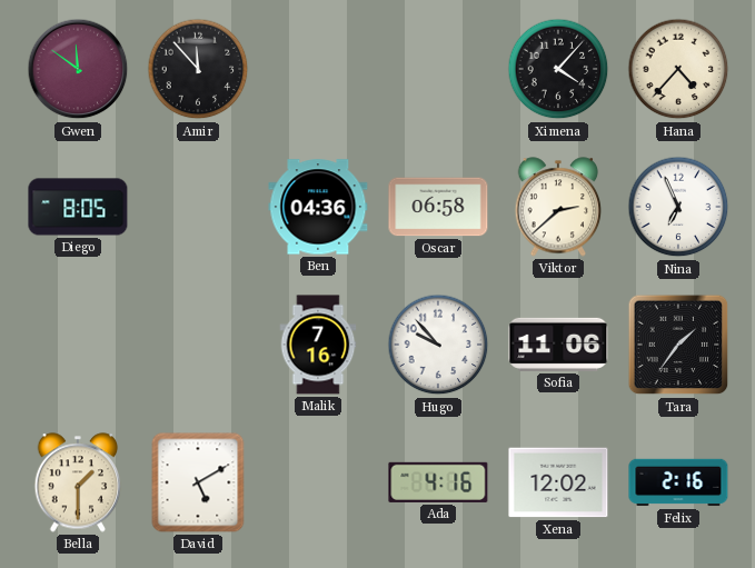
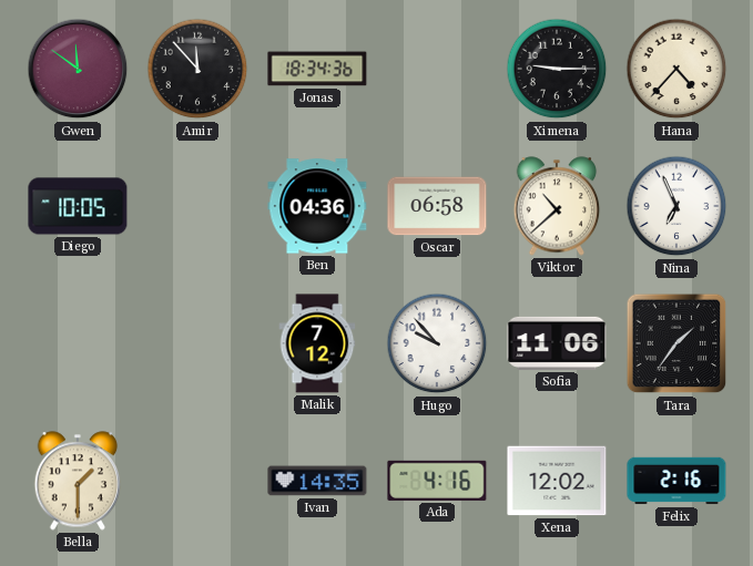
Jonas: none -> 18:34
Ximena: 4:07 -> 9:15
Diego: 8:05 -> 10:05
Viktor: 2:38 -> 10:38
Malik: 7:16 -> 7:12
David: 5:10 -> none
Ivan: none -> 14:35
